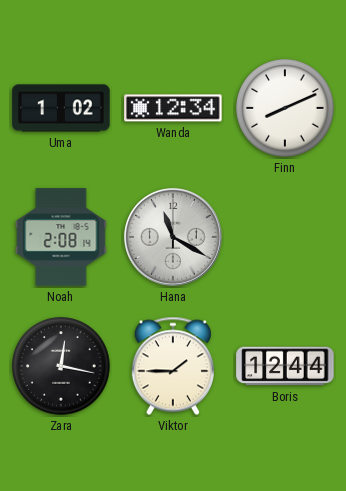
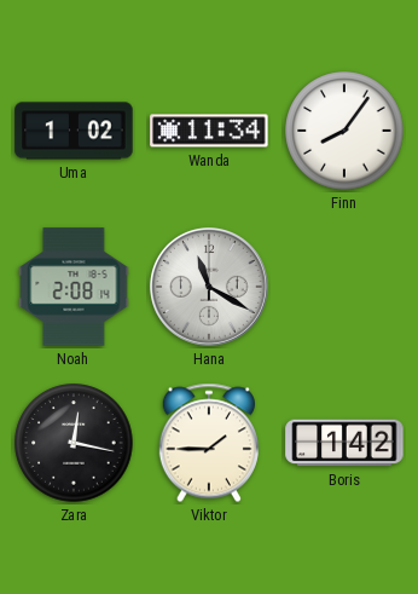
Wanda: 12:34 -> 11:34
Finn: 8:11 -> 8:06
Boris: 12:44 -> 1:42
